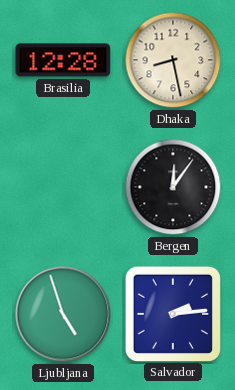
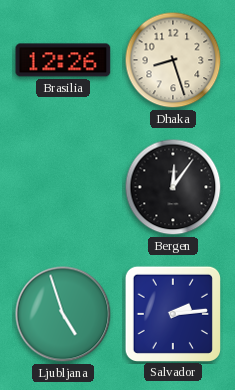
Brasilia: 12:28 -> 12:26
Dhaka: 8:28 -> 8:27
